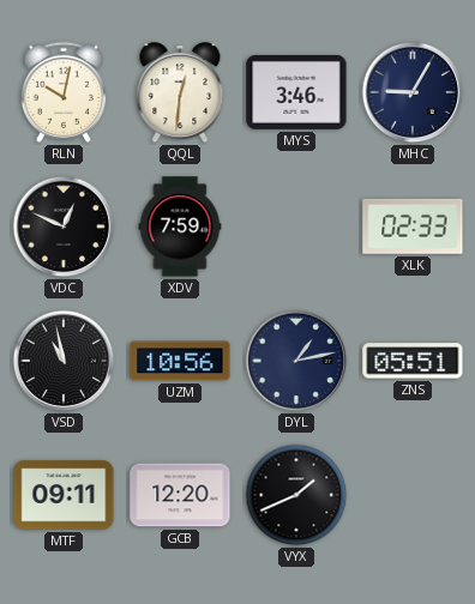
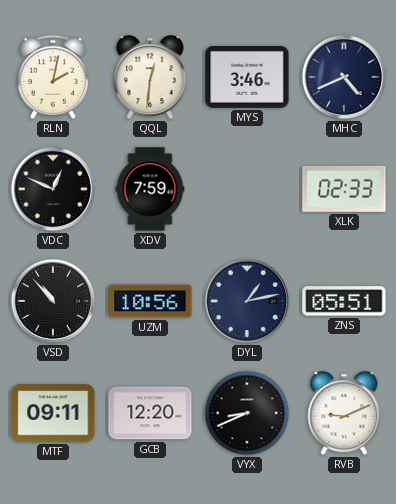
RLN: 10:02 -> 2:02
MHC: 9:05 -> 4:41
VSD: 10:58 -> 10:53
VYX: 1:41 -> 8:41
RVB: none -> 9:11
